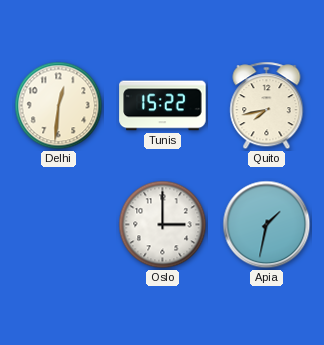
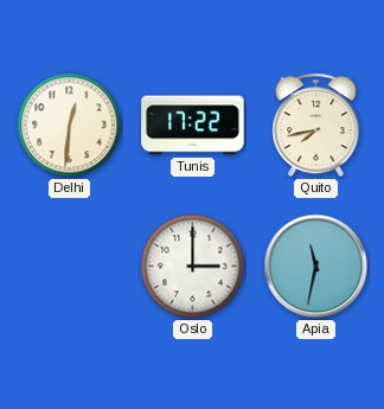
Tunis: 15:22 -> 17:22
Apia: 1:32 -> 11:32
